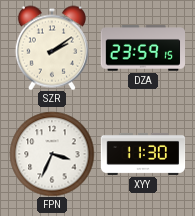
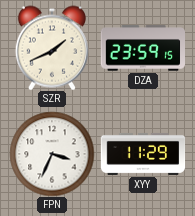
SZR: 2:09 -> 1:41
XYY: 11:30 -> 11:29
